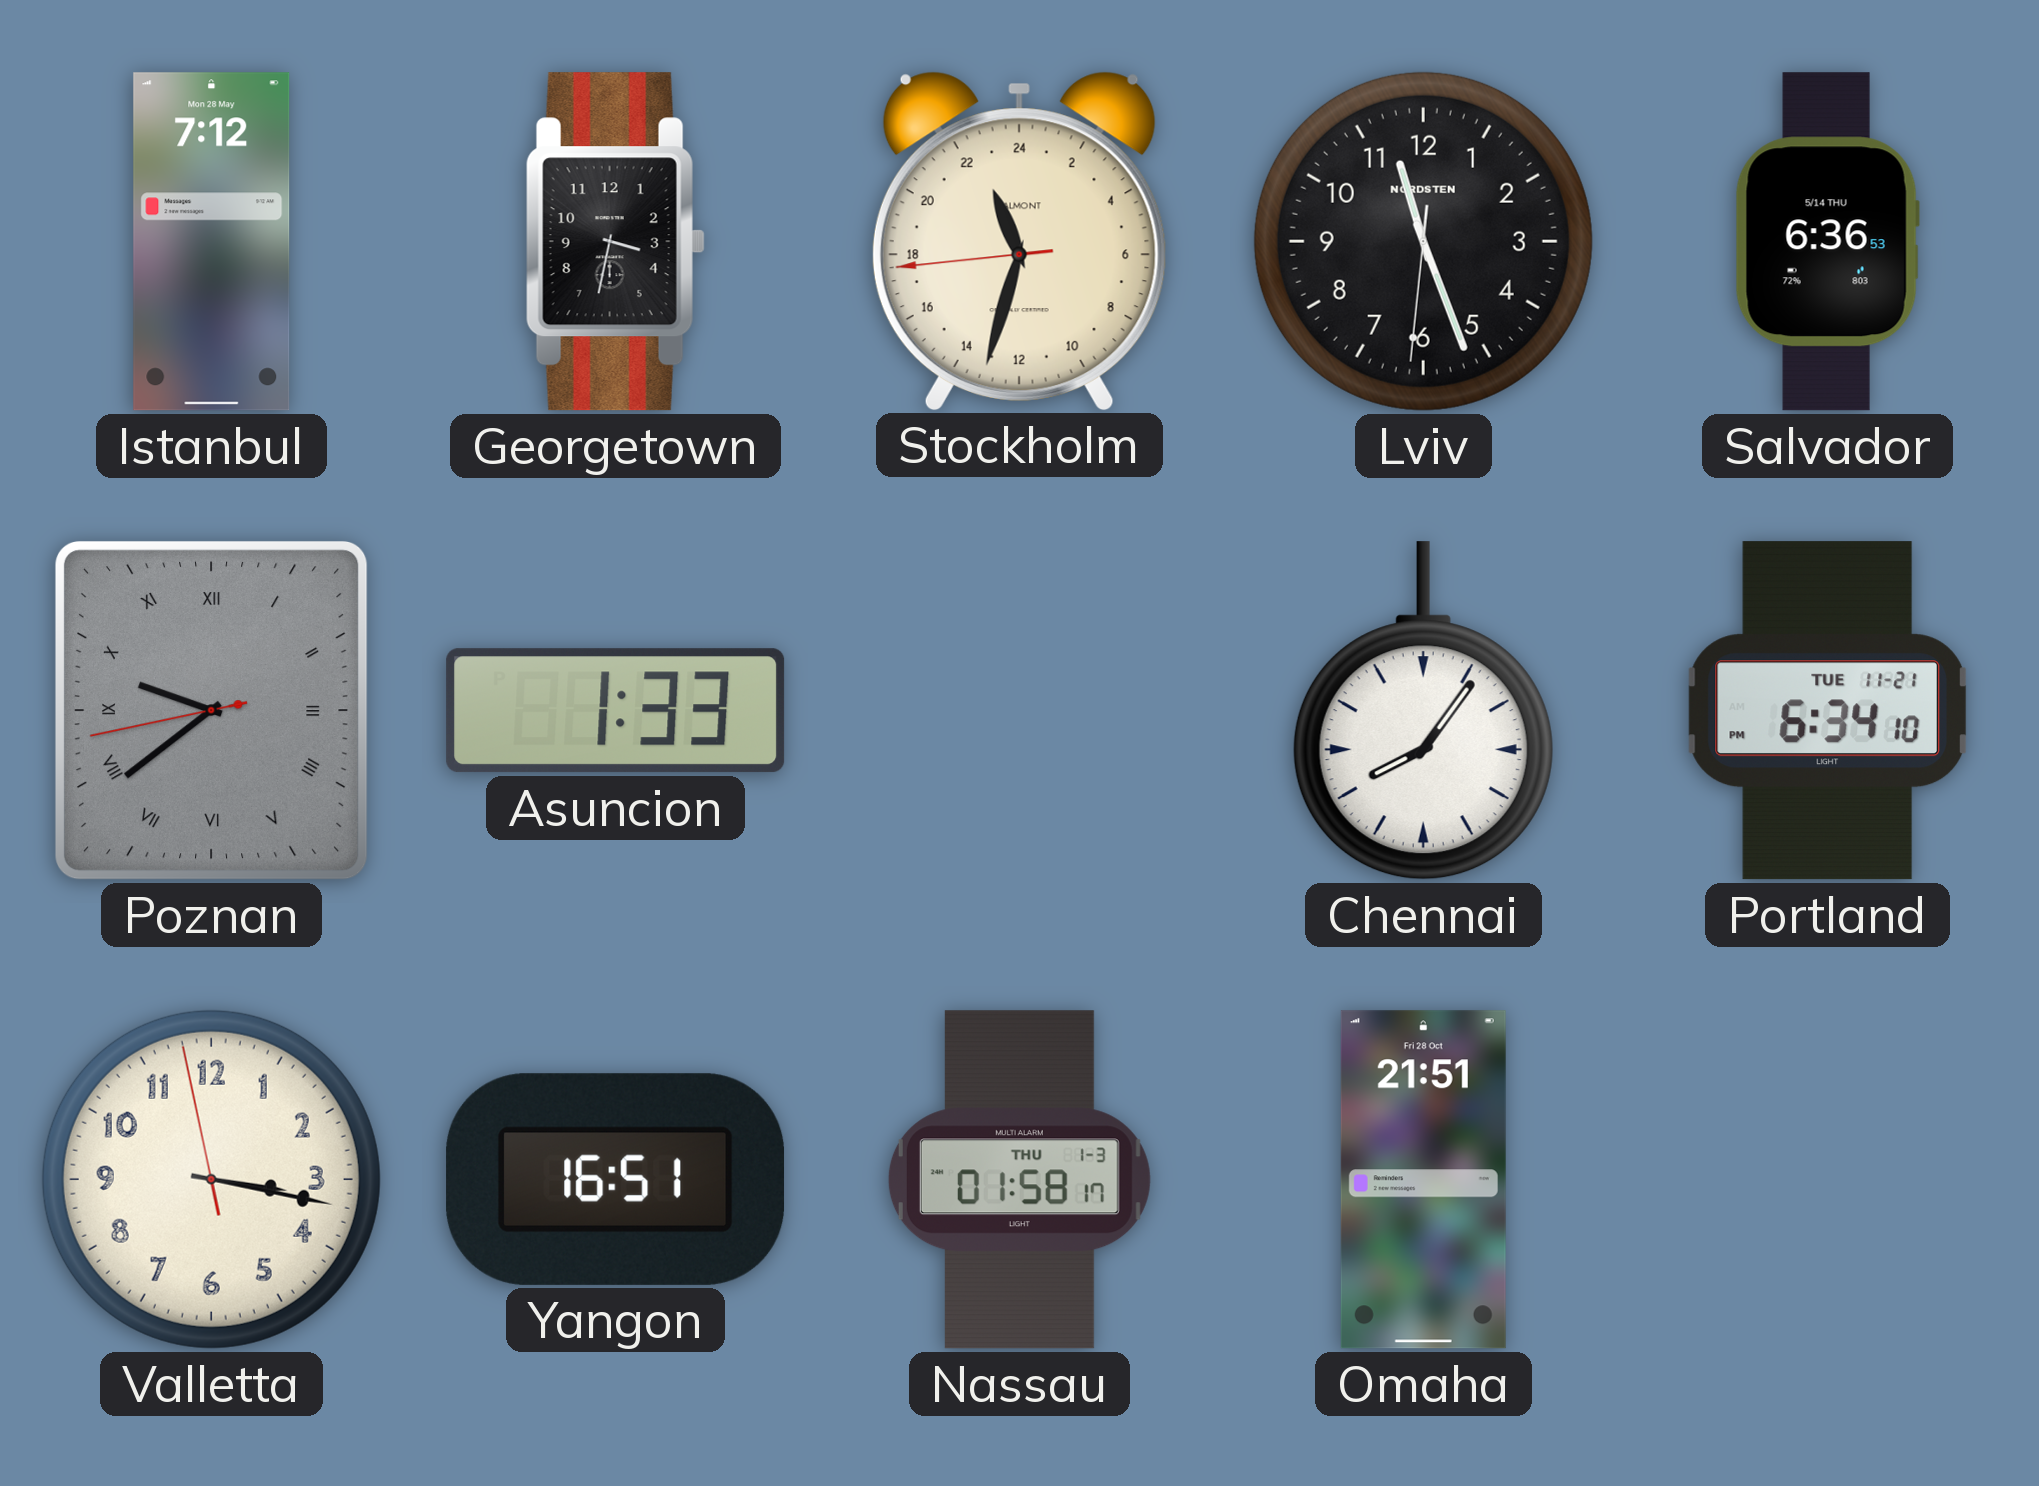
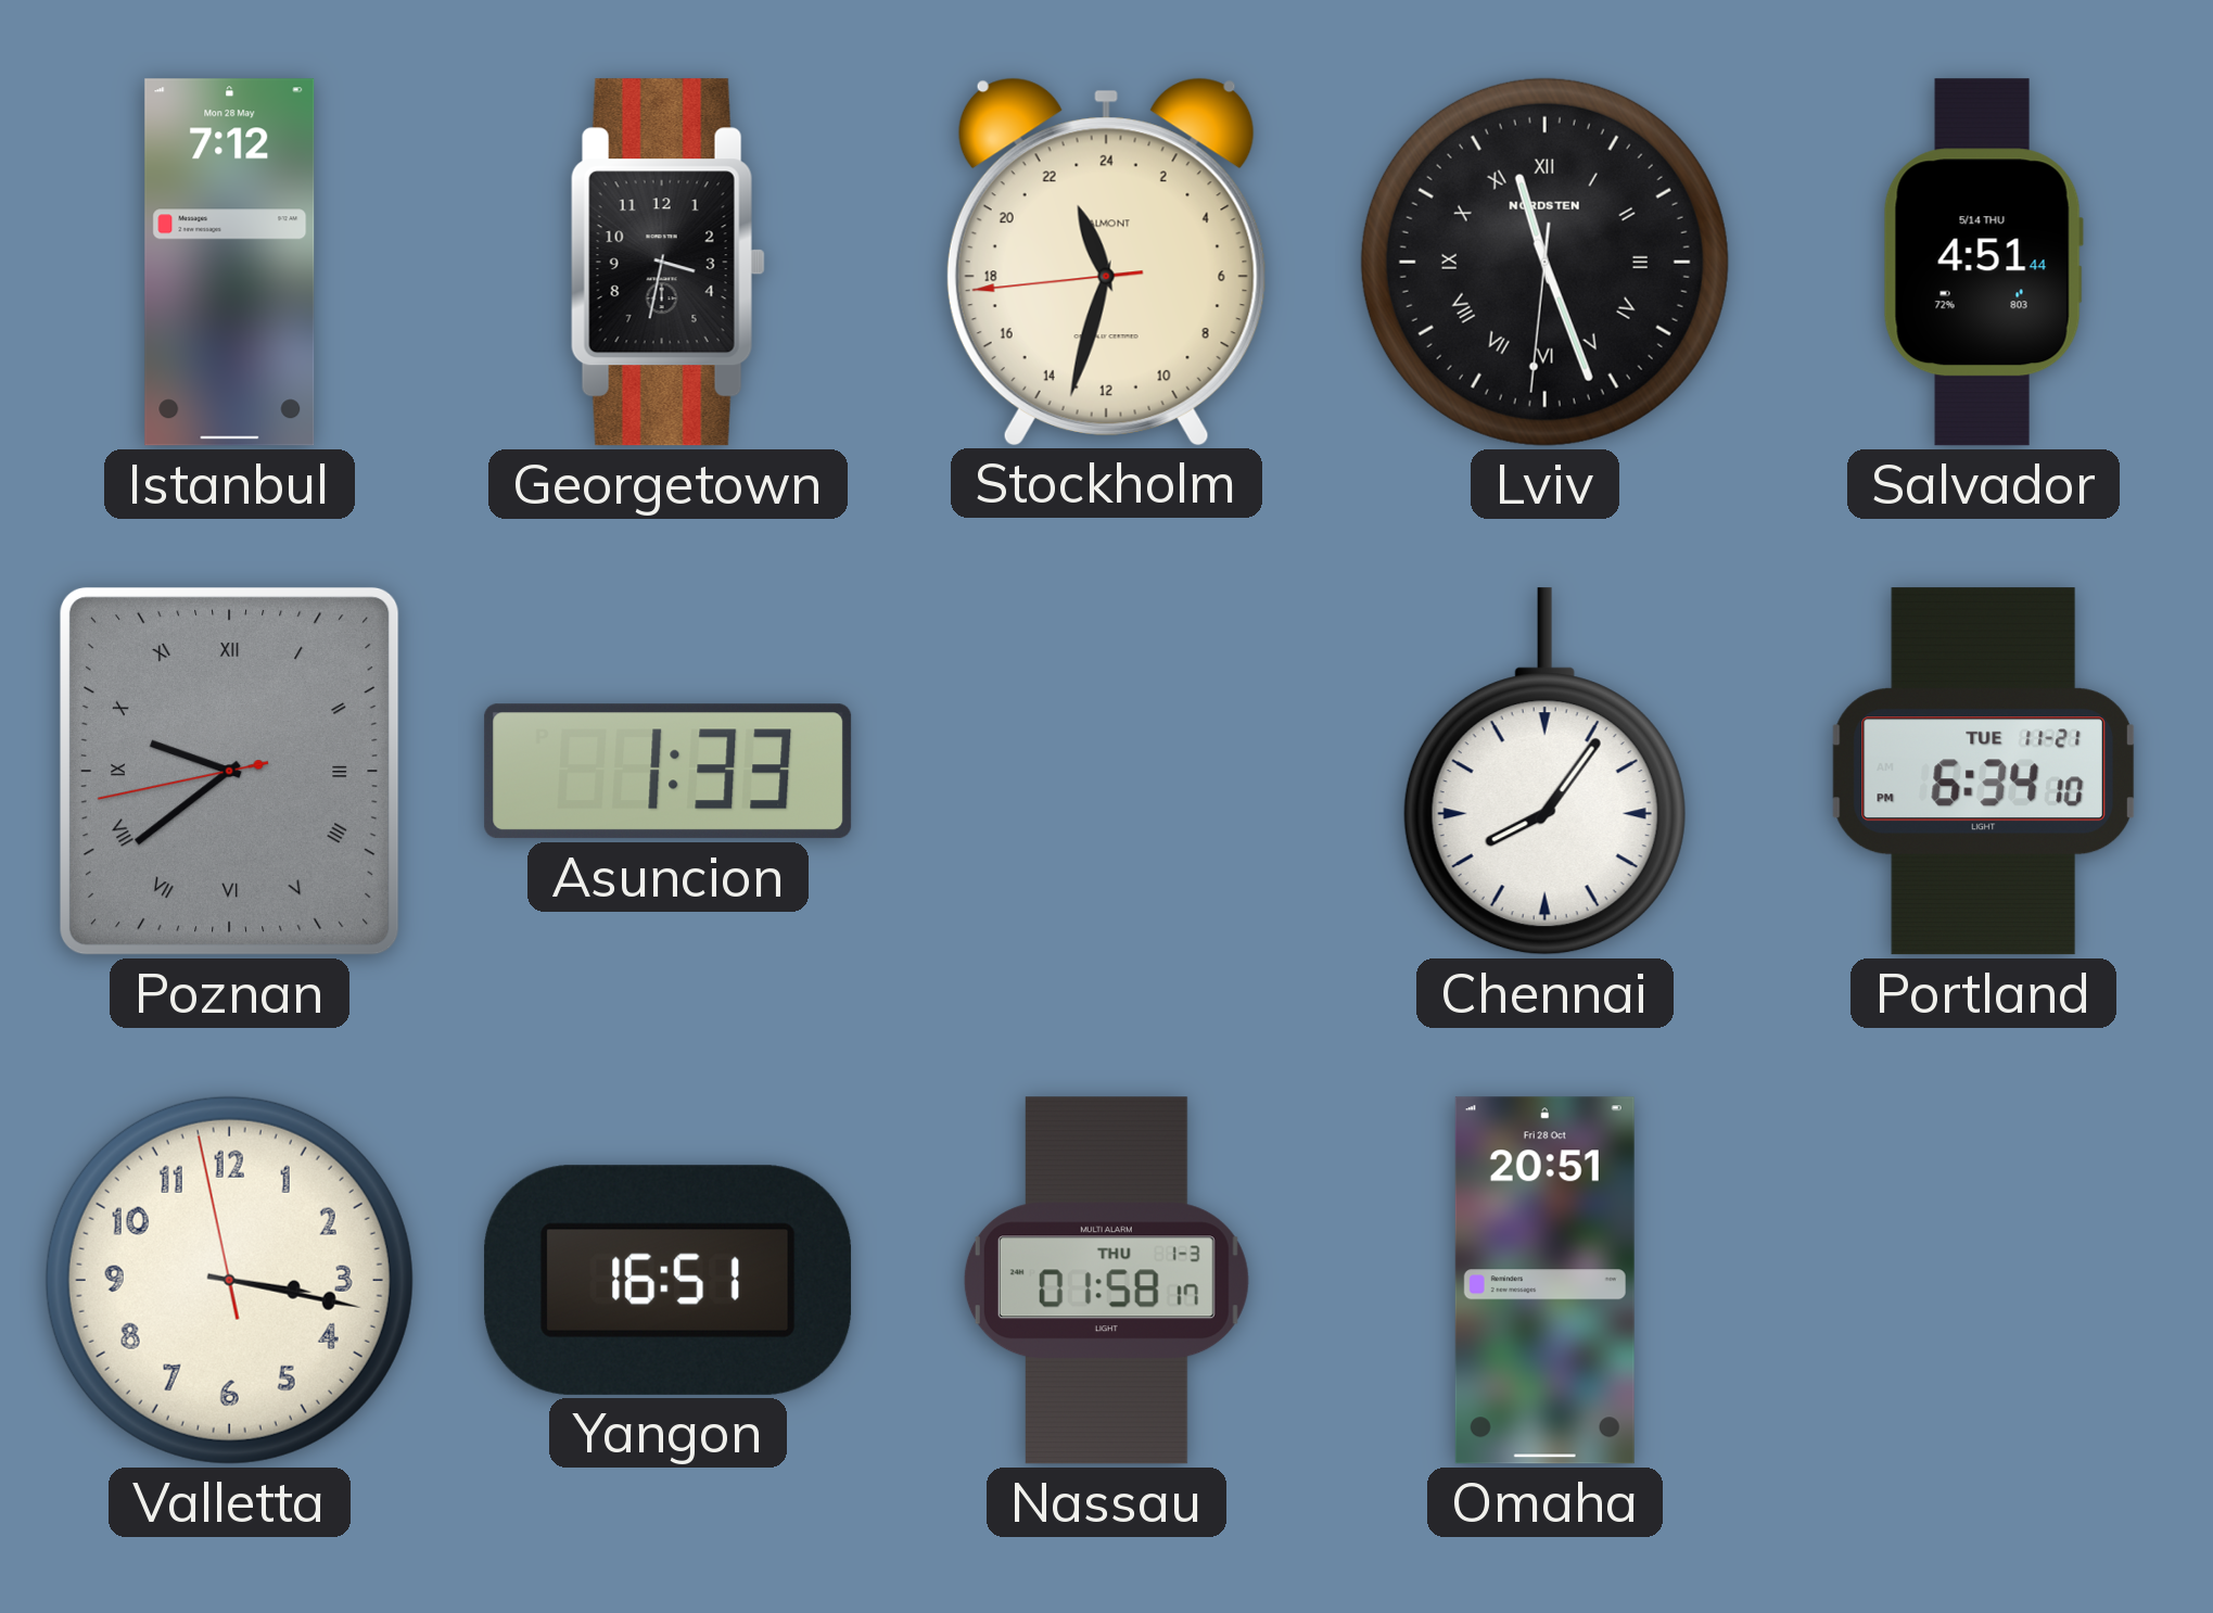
Lviv numerals: Arabic -> Roman
Salvador: 6:36 -> 4:51
Omaha: 21:51 -> 20:51
